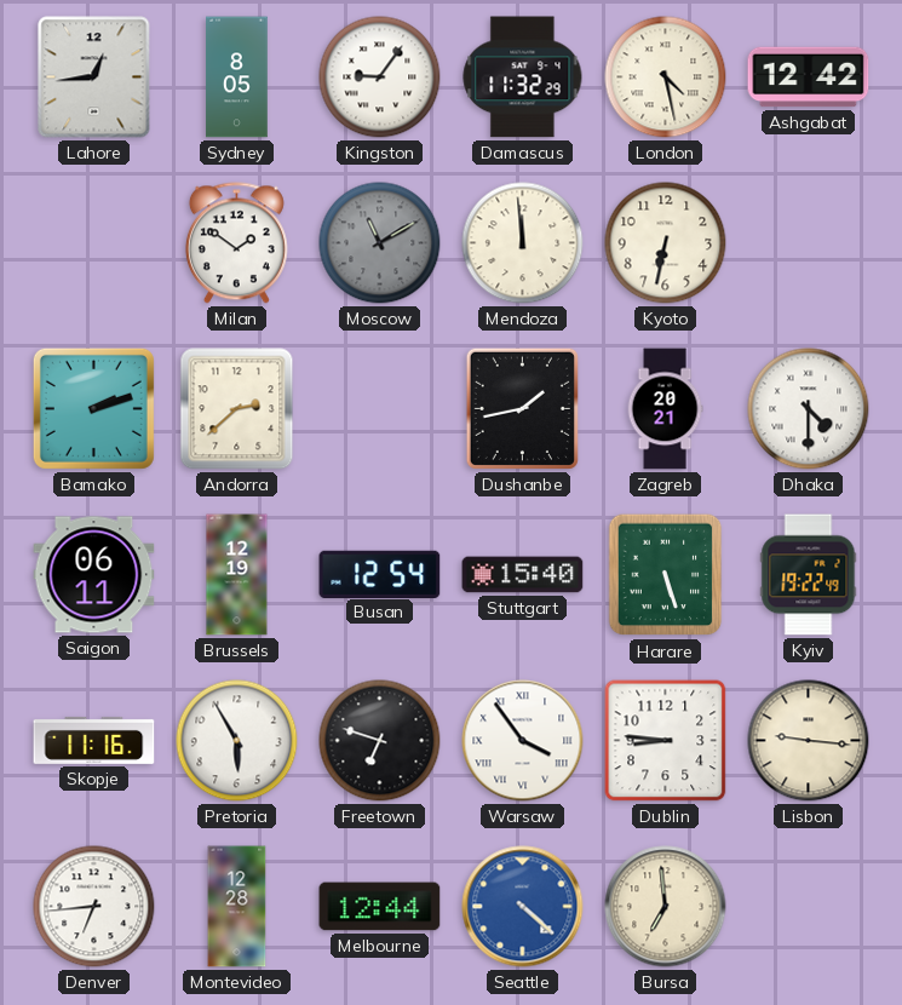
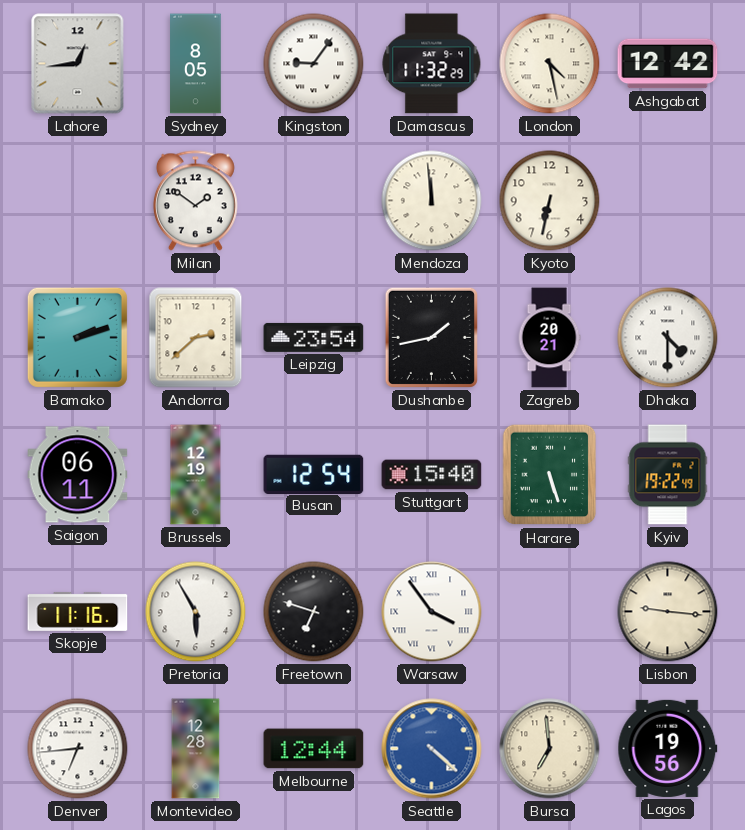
Moscow: 11:10 -> none
Leipzig: none -> 23:54
Dublin: 8:46 -> none
Lagos: none -> 19:56
